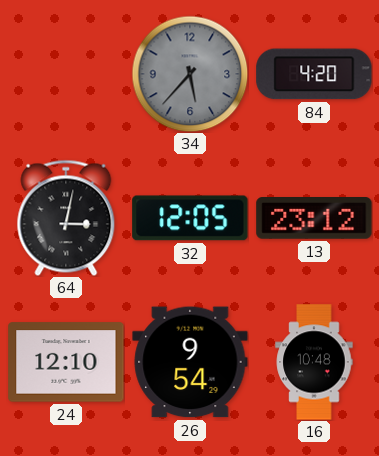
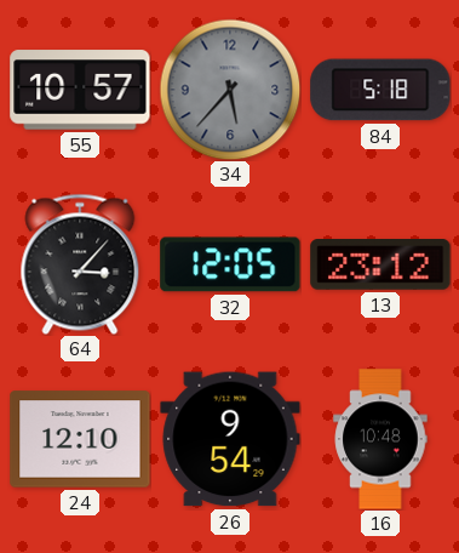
55: none -> 10:57
84: 4:20 -> 5:18
64: 3:02 -> 3:07
